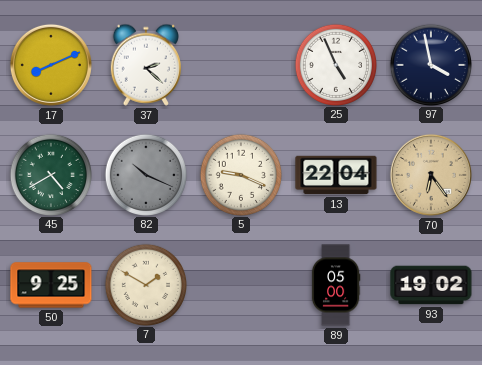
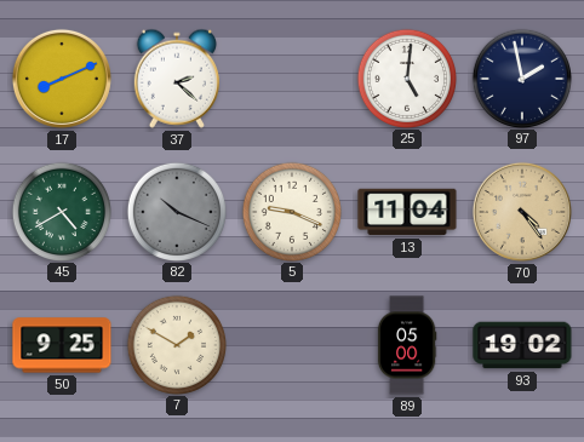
25: 4:56 -> 5:01
97: 3:58 -> 1:58
13: 22:04 -> 11:04
70: 6:24 -> 4:24
